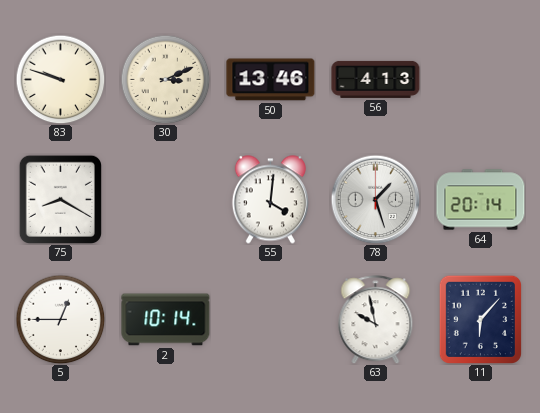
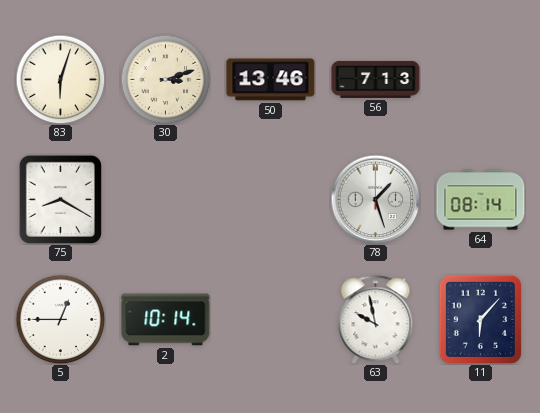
83: 9:48 -> 6:03
30: 3:11 -> 3:12
56: 4:13 -> 7:13
55: 4:01 -> none
64: 20:14 -> 08:14
